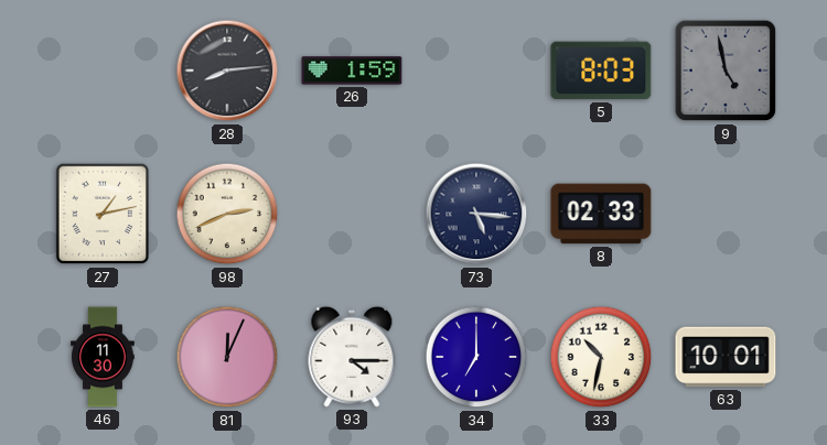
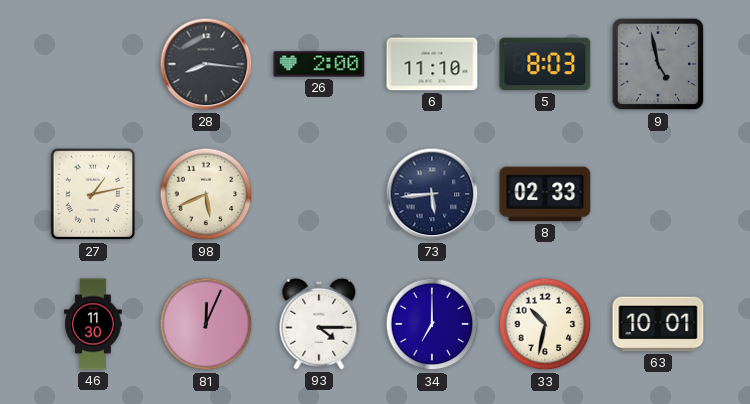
28: 8:14 -> 8:16
26: 1:59 -> 2:00
6: none -> 11:10
98: 2:41 -> 5:41
73: 5:16 -> 5:44
